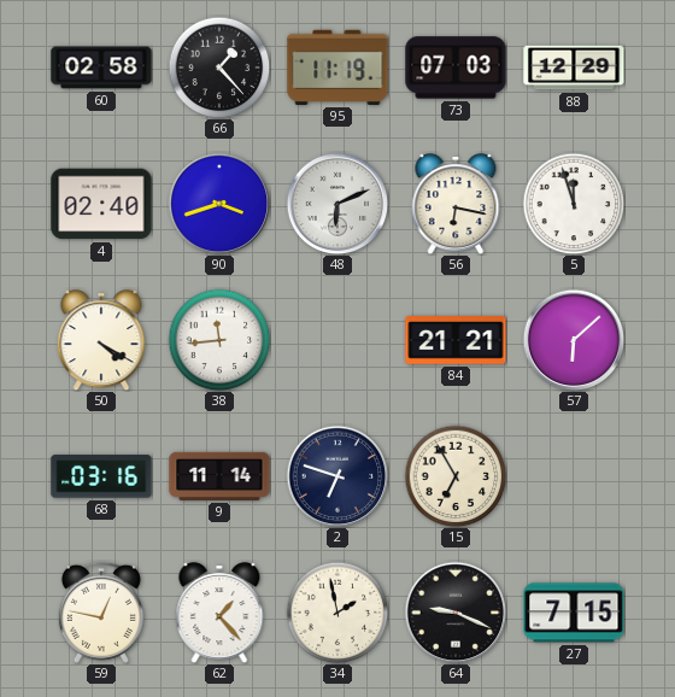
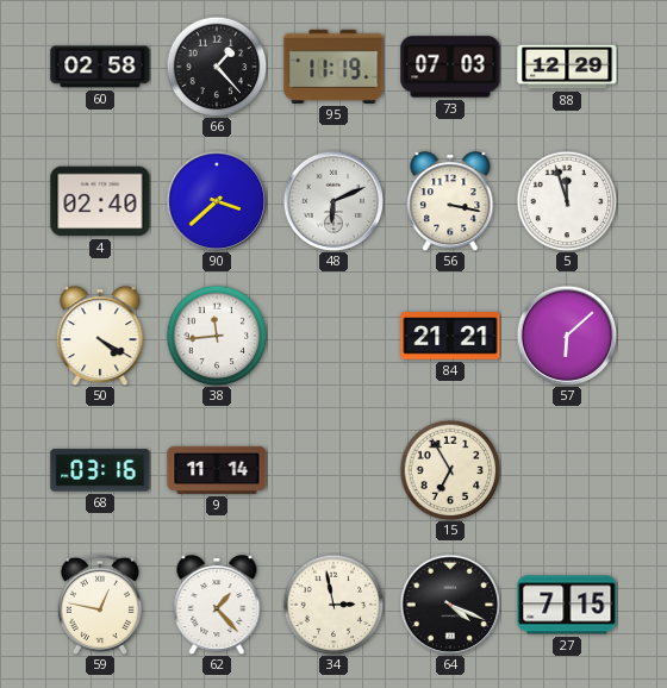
90: 3:42 -> 3:38
56: 6:17 -> 3:17
2: 6:48 -> none
34: 1:58 -> 2:58
64: 9:19 -> 4:19
